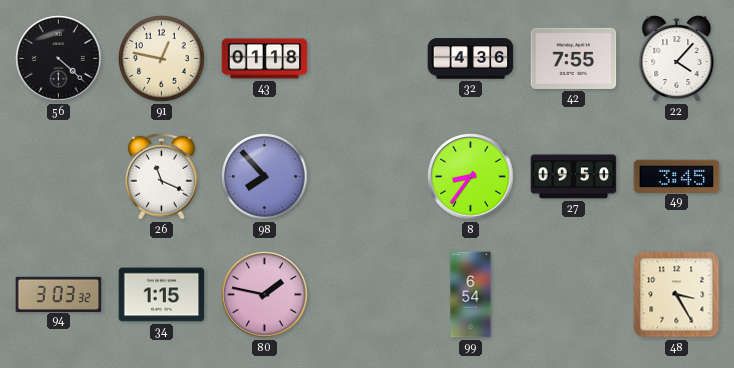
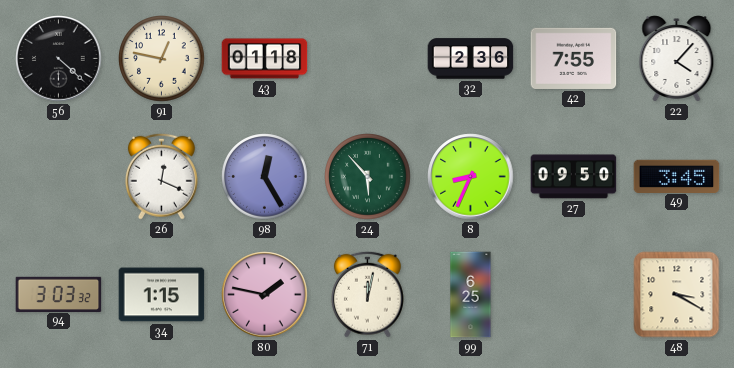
32: 4:36 -> 2:36
26: 11:19 -> 12:19
98: 7:53 -> 12:25
24: none -> 5:53
8: 8:36 -> 8:34
71: none -> 12:02
99: 6:54 -> 6:25
48: 3:25 -> 3:20
